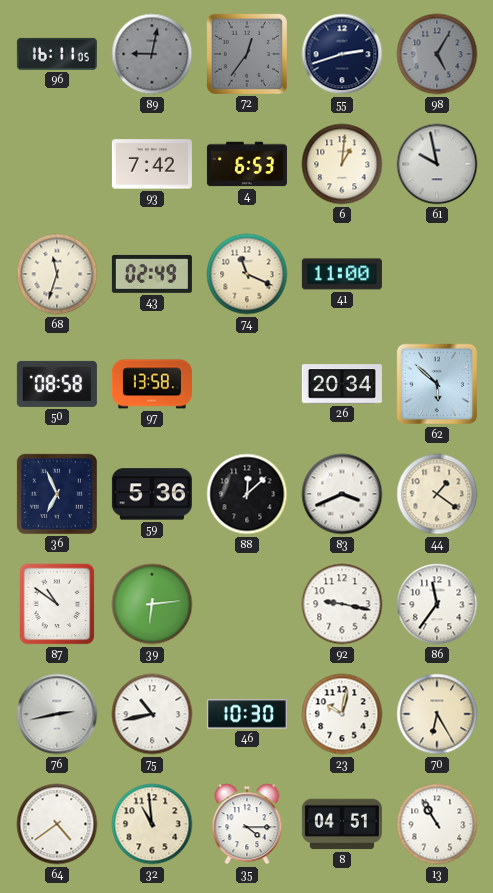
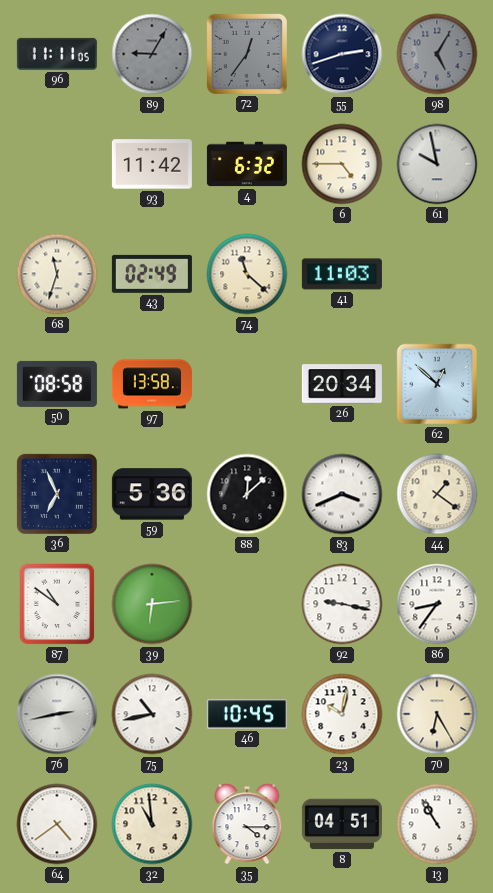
96: 16:11 -> 11:11
89: 9:02 -> 9:05
93: 7:42 -> 11:42
4: 6:53 -> 6:32
6: 1:01 -> 4:45
74: 11:19 -> 11:22
41: 11:00 -> 11:03
62: 5:52 -> 12:52
86: 11:36 -> 8:36
46: 10:30 -> 10:45
